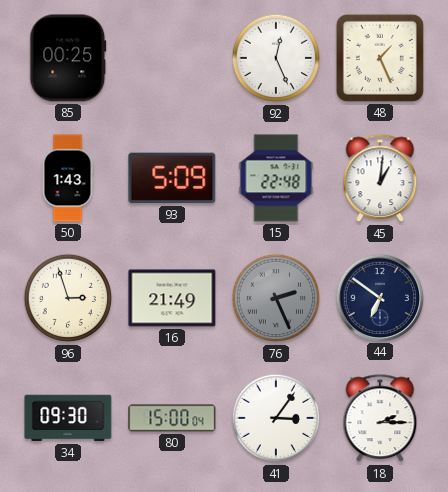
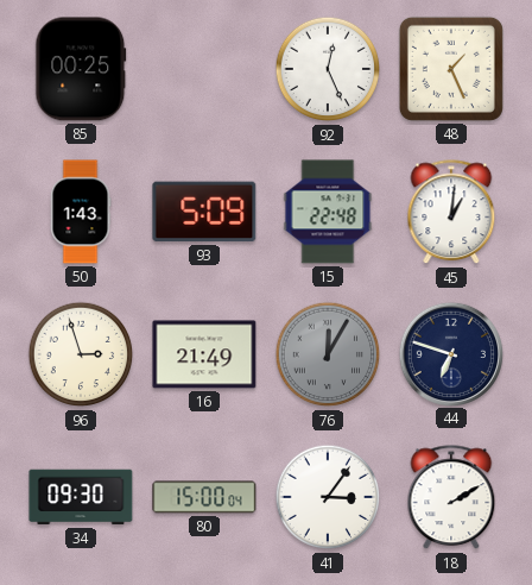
76: 2:26 -> 12:05
44: 6:51 -> 6:48
18: 2:15 -> 2:10
